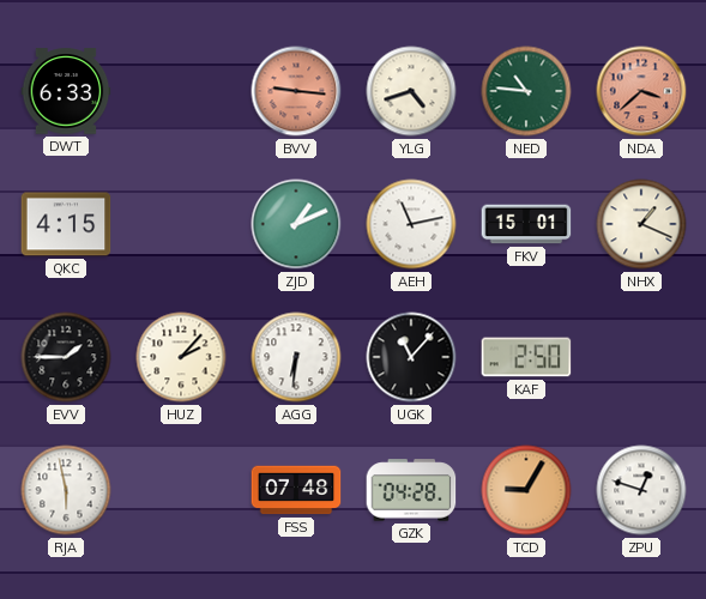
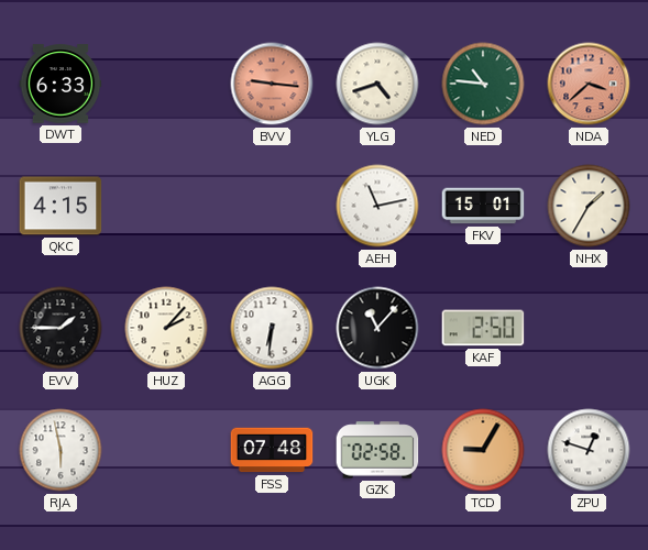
ZJD: 1:11 -> none
NHX: 1:19 -> 1:35
GZK: 04:28 -> 02:58
